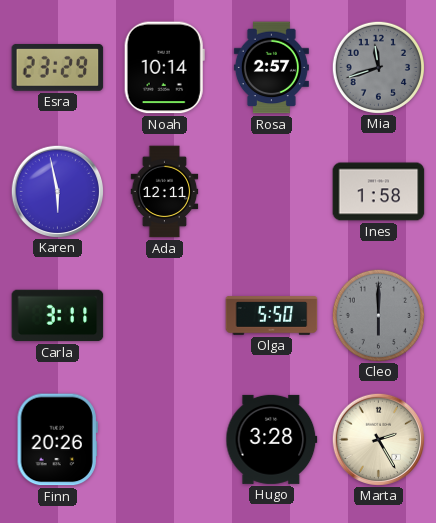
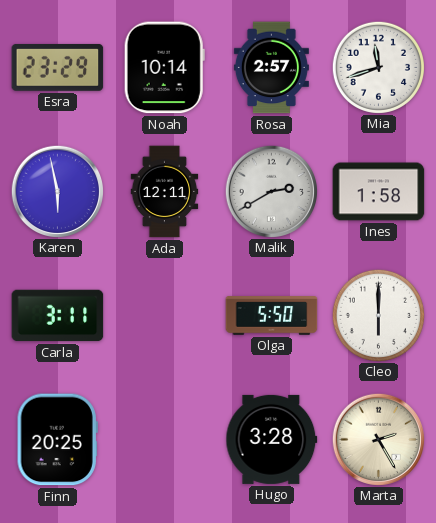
Mia dial: grey -> white
Malik: none -> 2:40
Cleo dial: grey -> white
Finn: 20:26 -> 20:25
